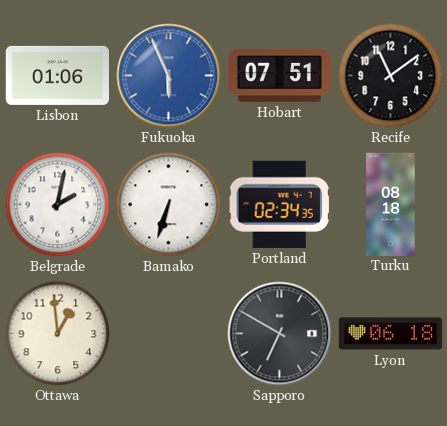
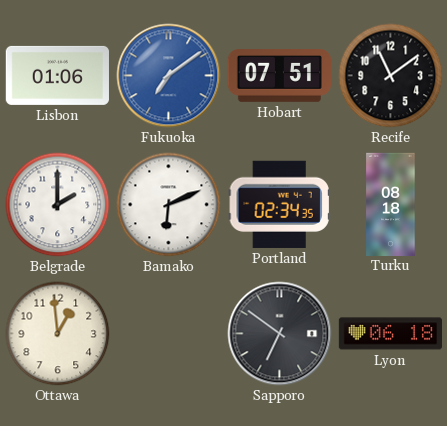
Fukuoka: 5:56 -> 7:09
Belgrade: 2:02 -> 2:00
Bamako: 6:33 -> 6:11
Sapporo: 6:50 -> 6:51
